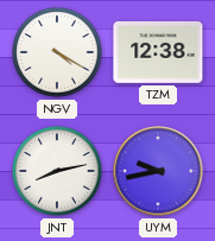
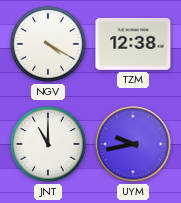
JNT: 8:13 -> 11:00
